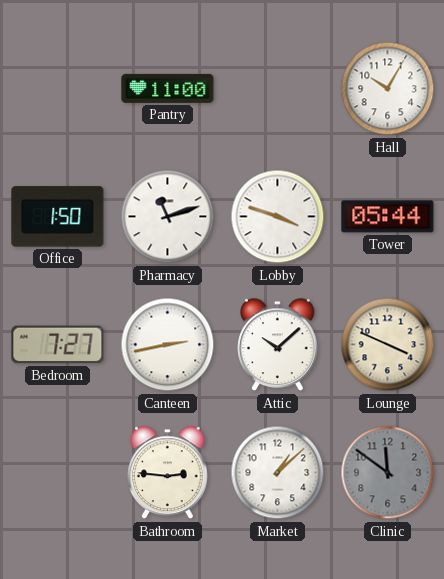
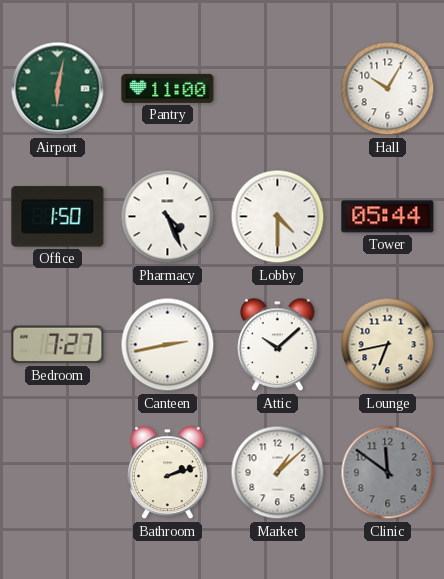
Airport: none -> 6:02
Pharmacy: 11:12 -> 4:26
Lobby: 3:48 -> 4:30
Lounge: 3:49 -> 6:43
Bathroom: 2:46 -> 2:12
